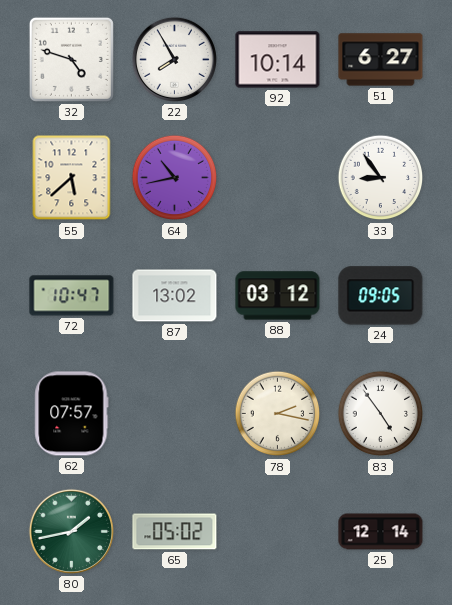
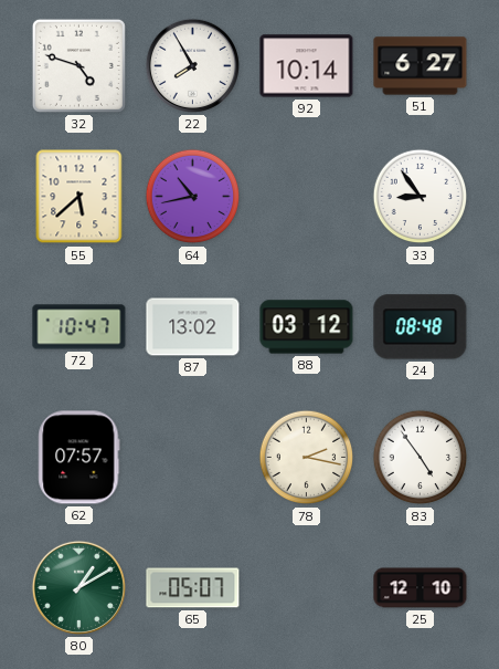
24: 09:05 -> 08:48
80: 1:43 -> 1:10
65: 05:02 -> 05:07
25: 12:14 -> 12:10
